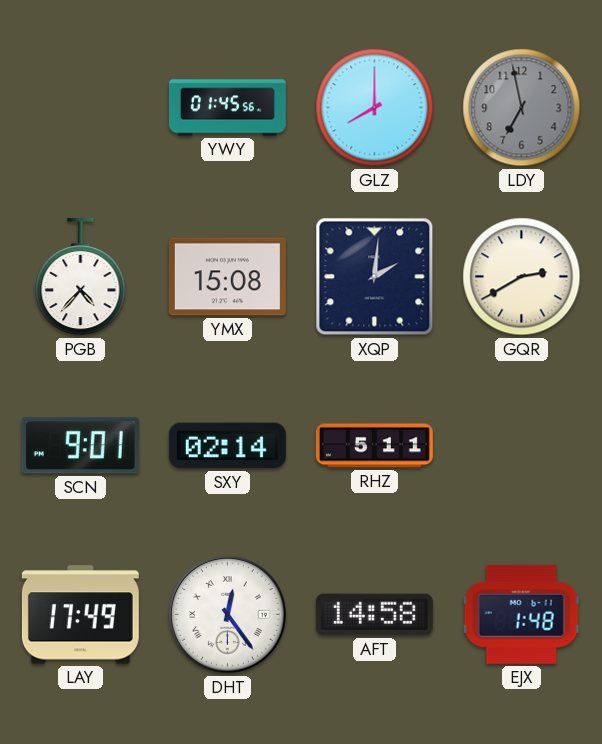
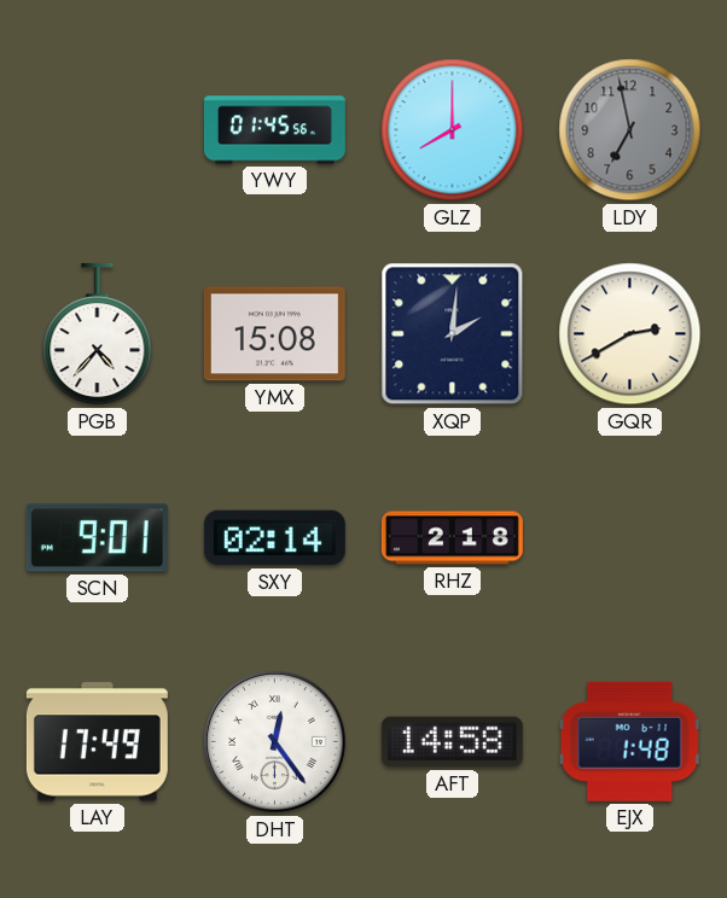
RHZ: 5:11 -> 2:18
